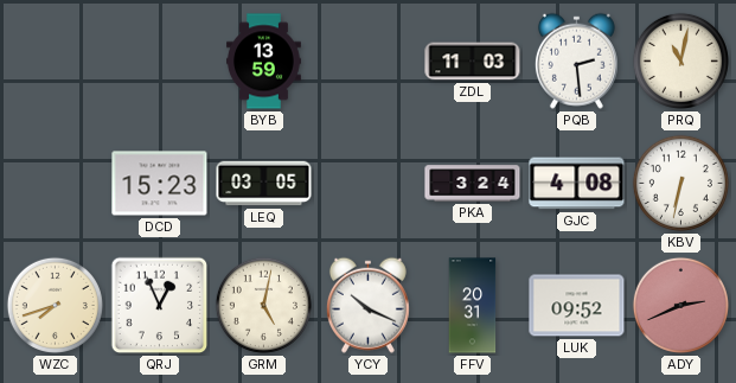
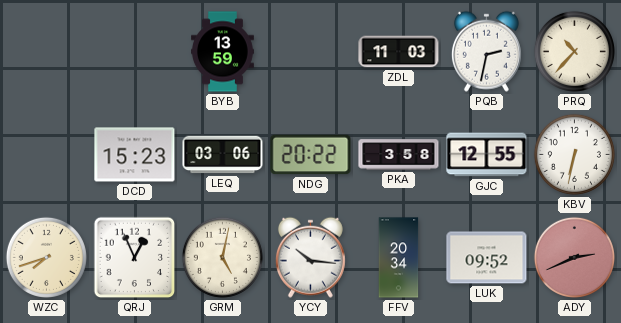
PQB: 2:29 -> 2:32
PRQ: 11:02 -> 10:37
LEQ: 03:05 -> 03:06
NDG: none -> 20:22
PKA: 3:24 -> 3:58
GJC: 4:08 -> 12:55
YCY: 10:19 -> 10:16
FFV: 20:31 -> 20:34
